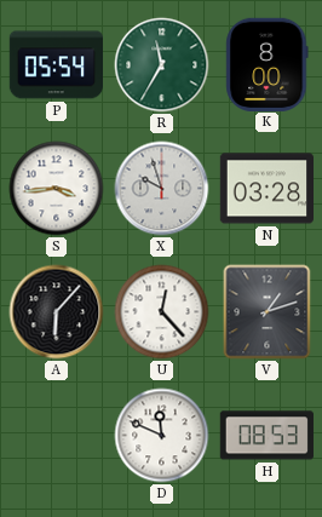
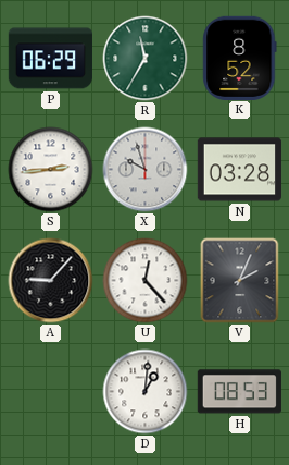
P: 05:54 -> 06:29
K: 8:00 -> 8:52
S: 3:44 -> 2:44
A: 6:07 -> 9:07
V: 1:12 -> 2:04
D: 11:49 -> 1:01
